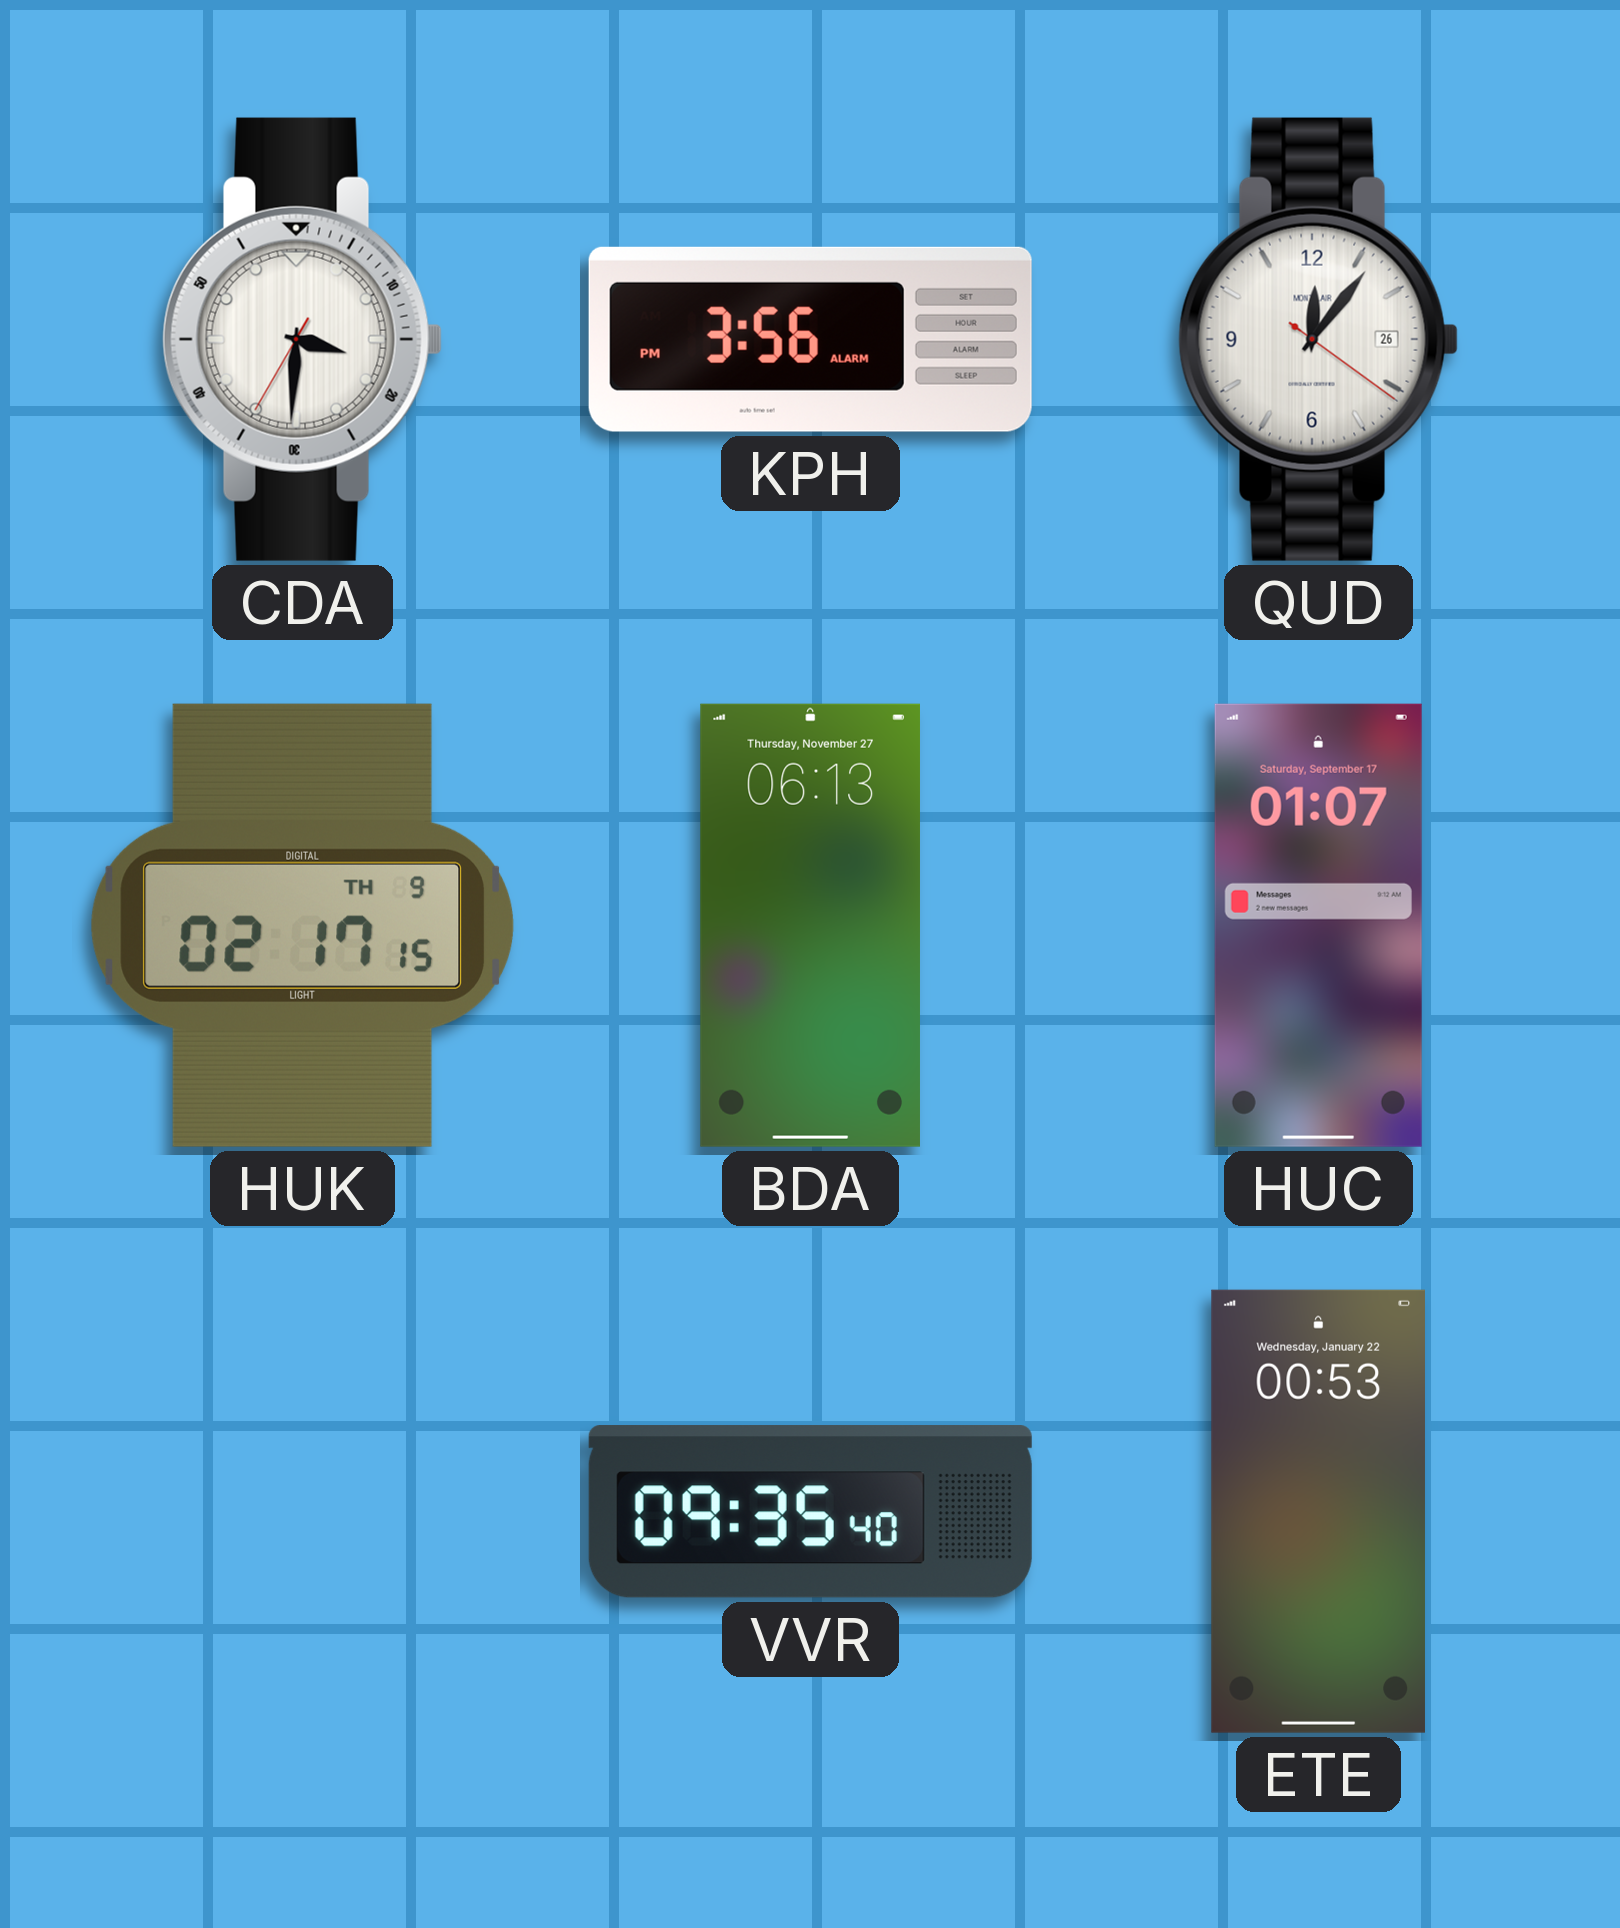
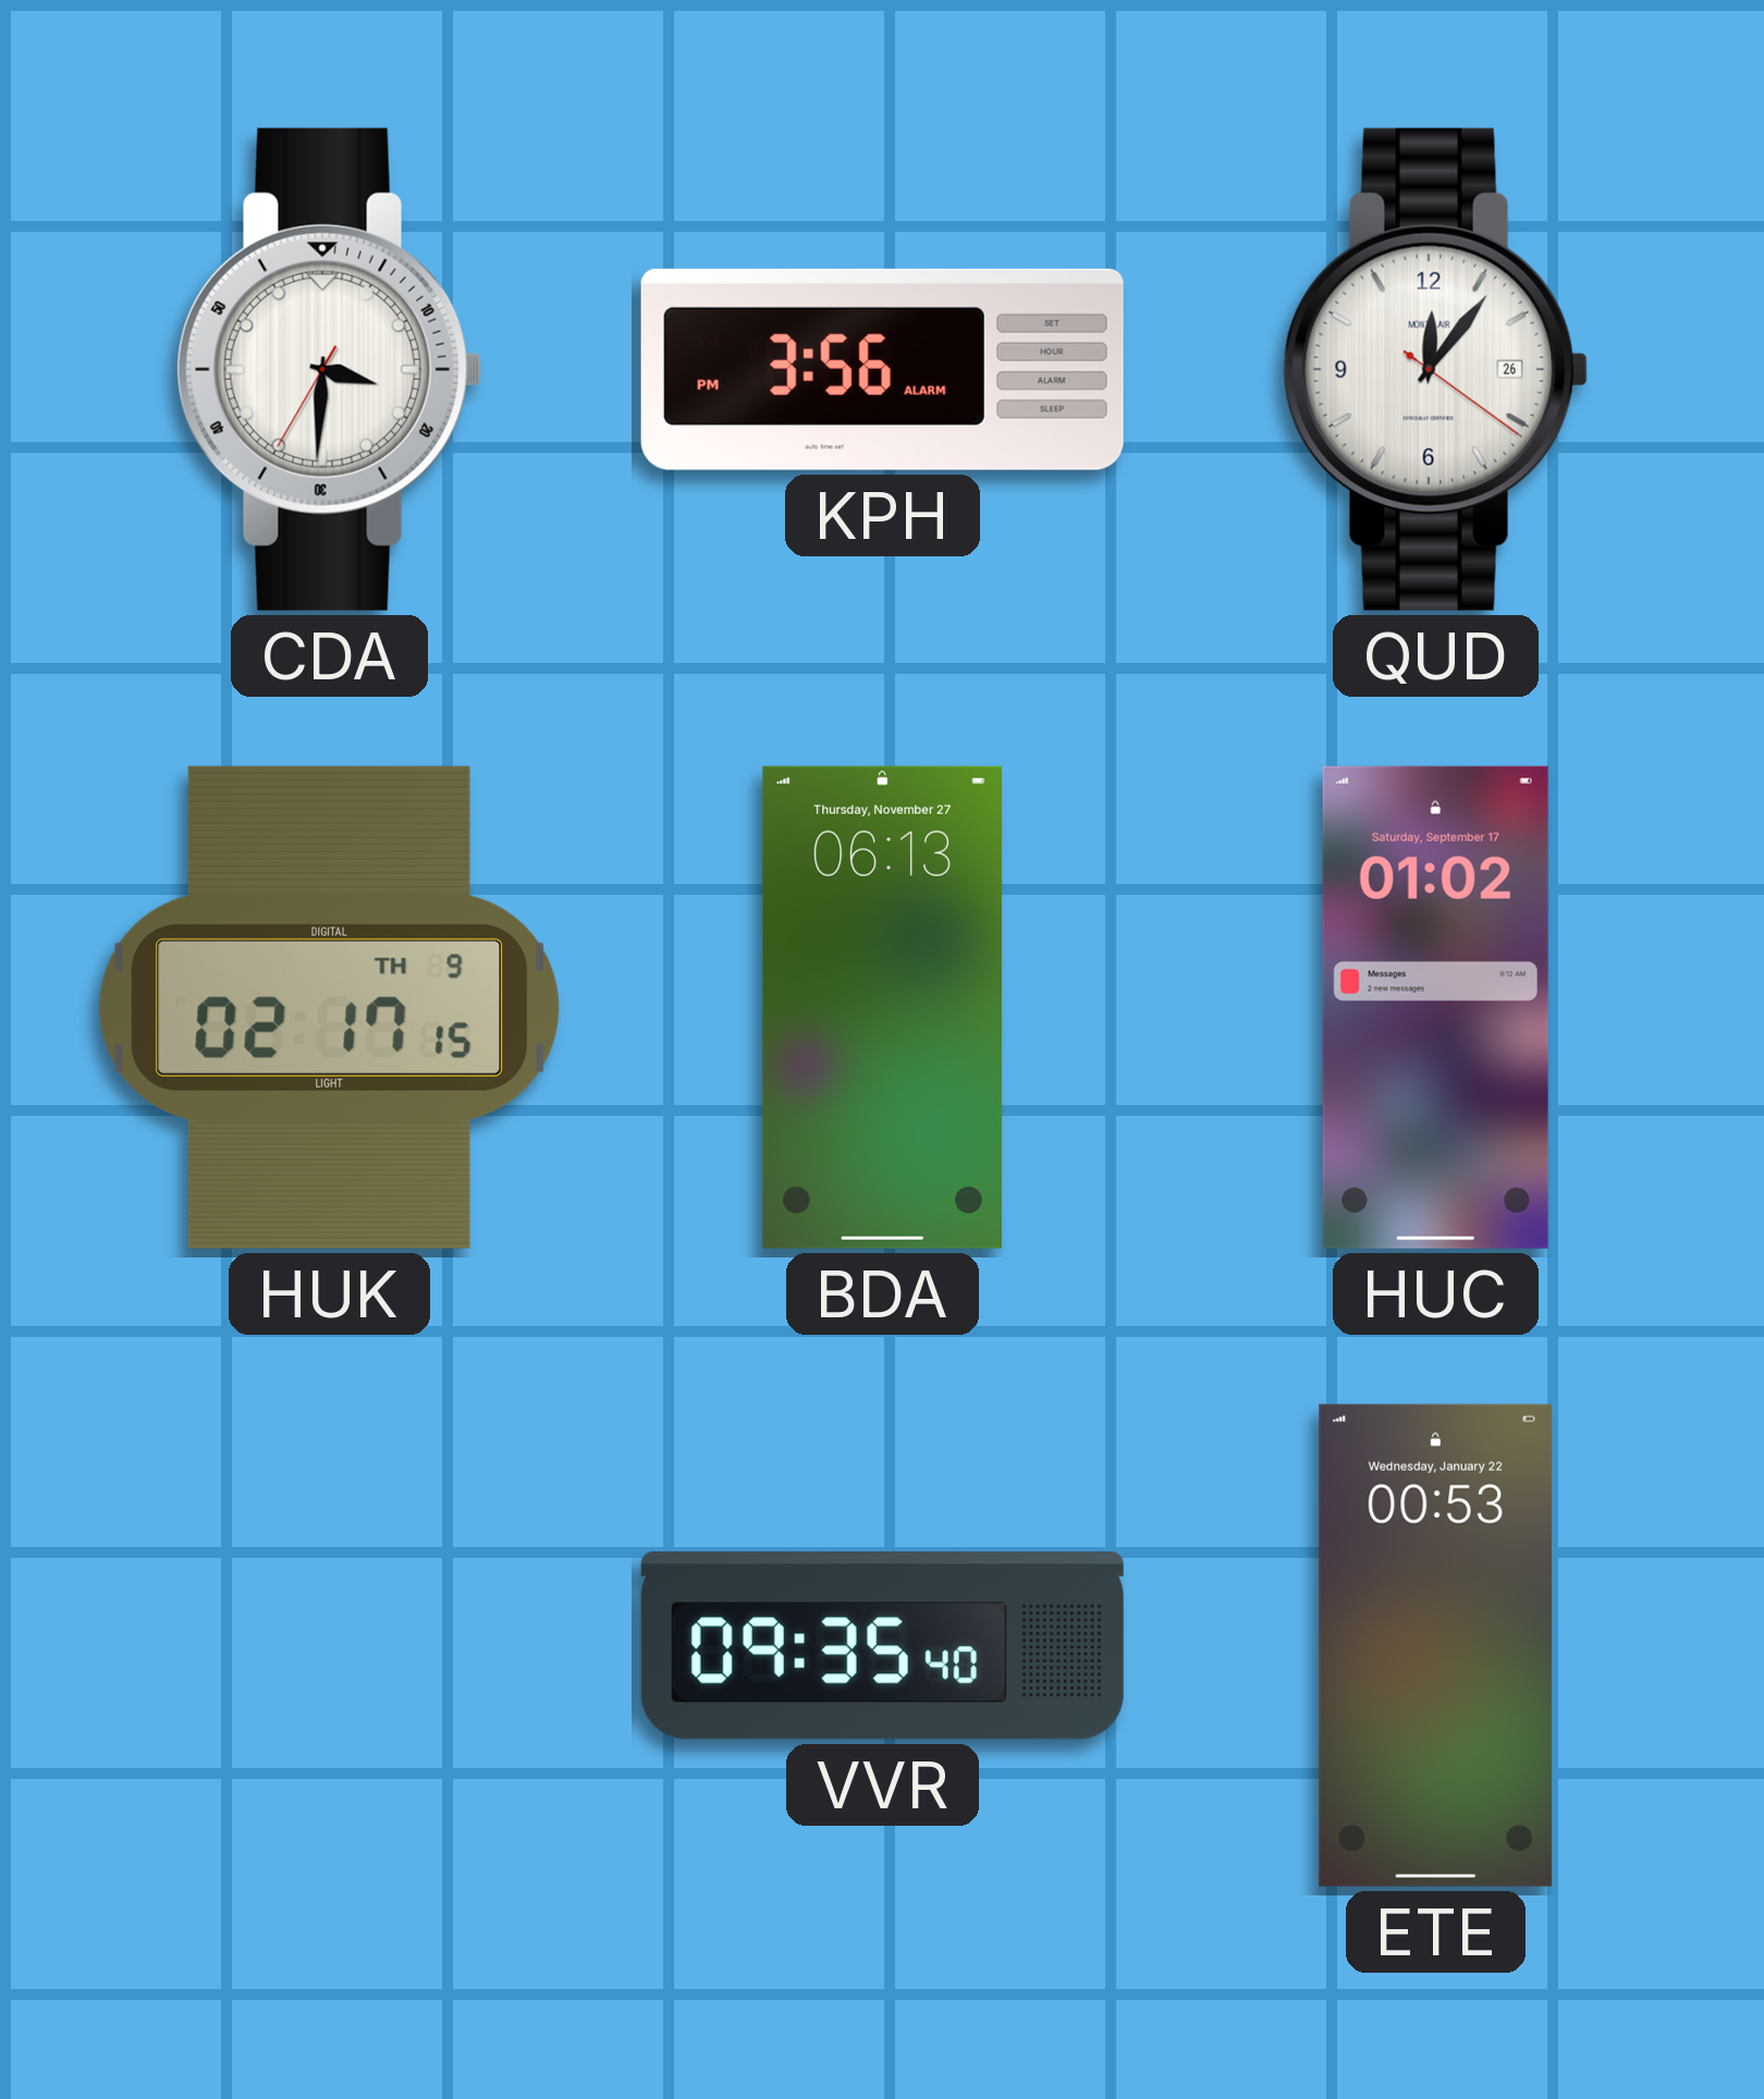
HUC: 01:07 -> 01:02
